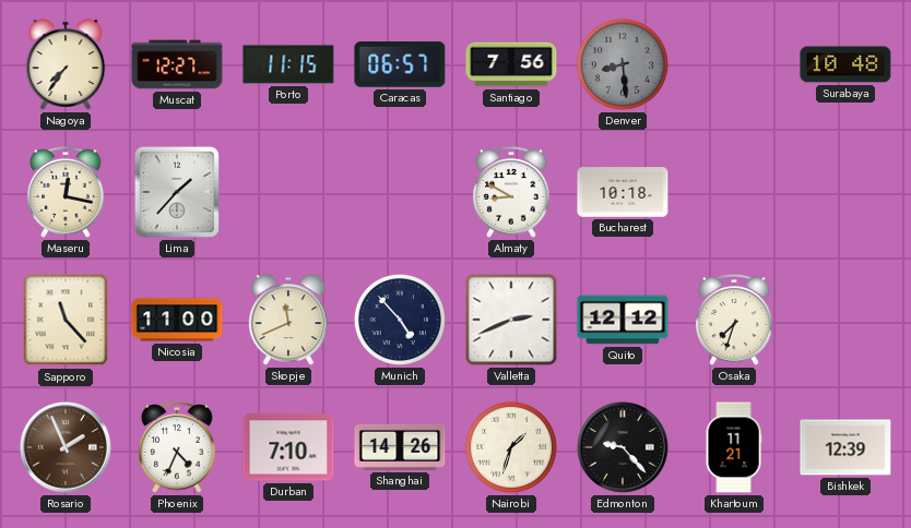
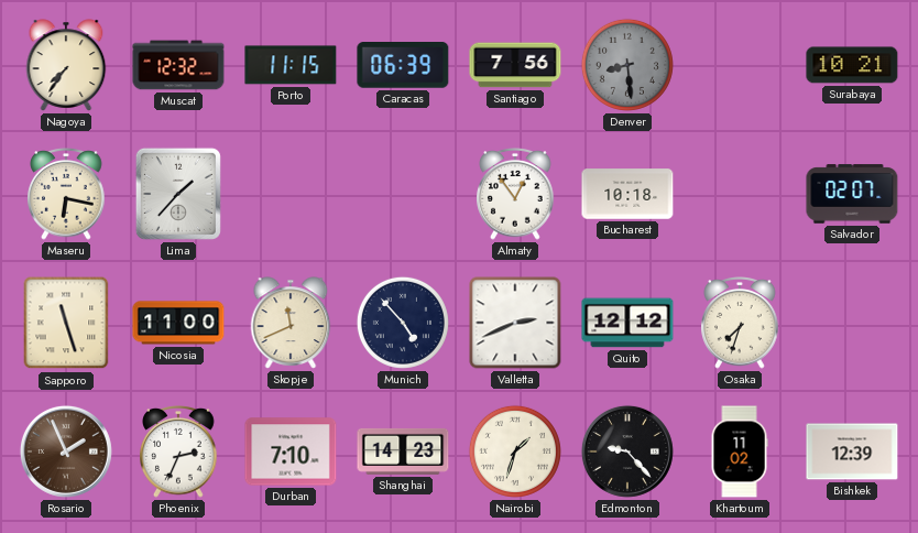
Muscat: 12:27 -> 12:32
Caracas: 06:57 -> 06:39
Surabaya: 10:48 -> 10:21
Maseru: 12:17 -> 6:17
Almaty: 8:50 -> 12:54
Salvador: none -> 02:07
Sapporo: 11:23 -> 11:27
Phoenix: 4:34 -> 2:34
Shanghai: 14:26 -> 14:23
Khartoum: 11:21 -> 11:02
